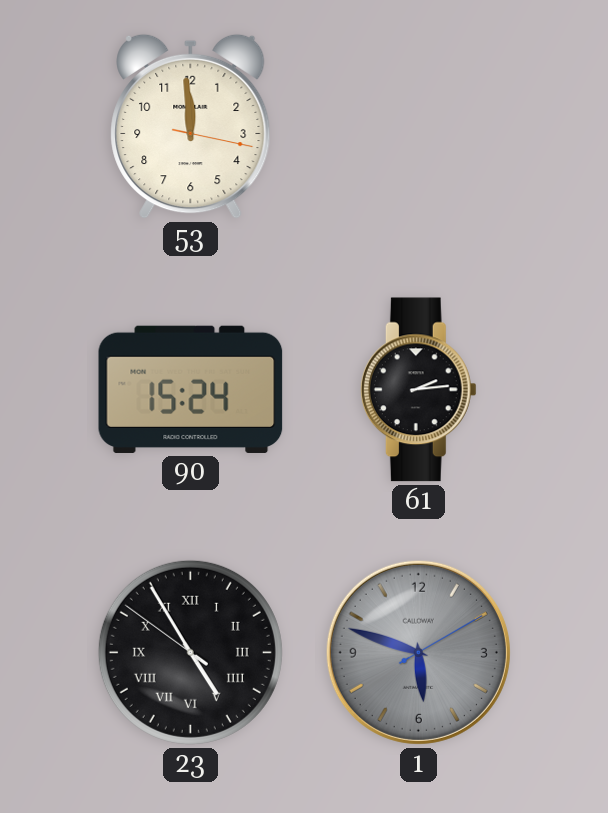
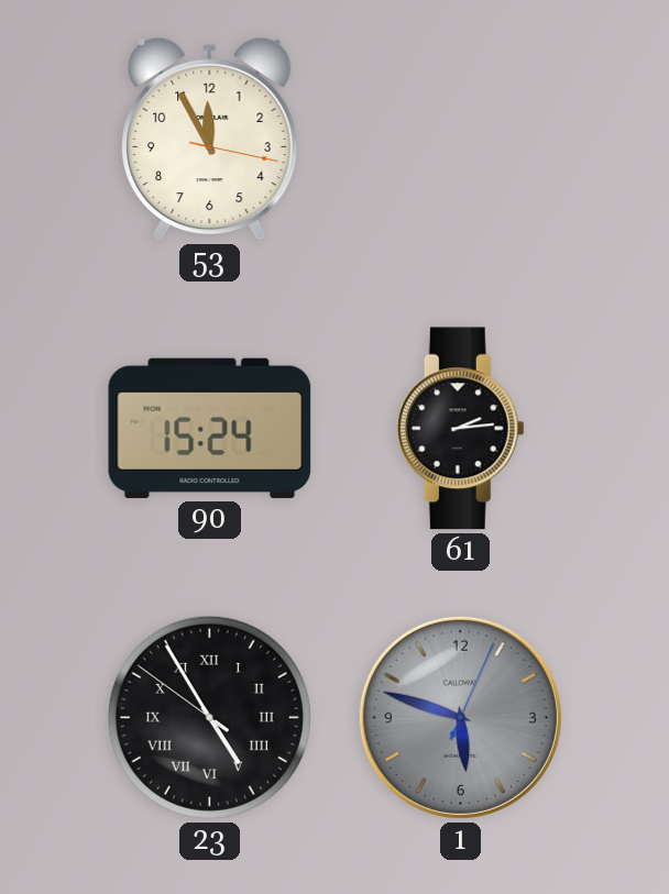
53: 11:59 -> 11:55
1: 5:48:10 -> 5:48:04
